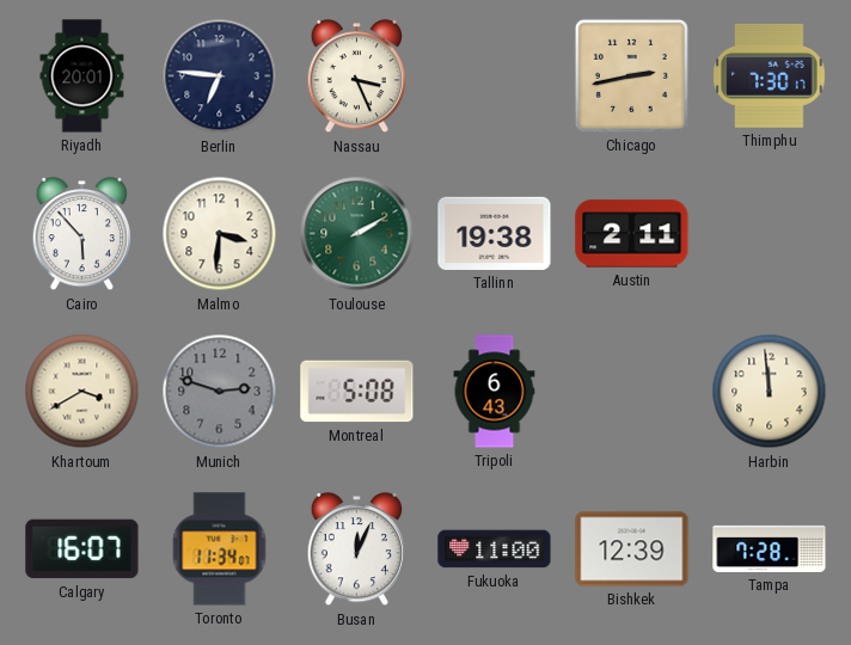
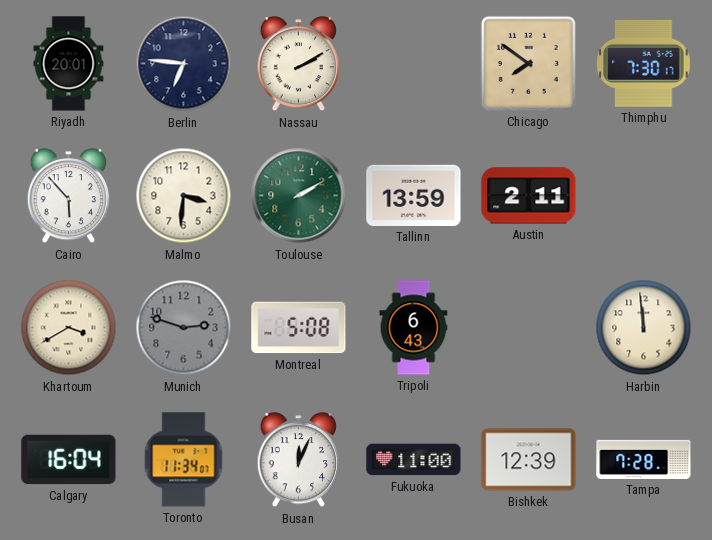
Nassau: 3:26 -> 2:10
Chicago: 2:43 -> 7:51
Tallinn: 19:38 -> 13:59
Calgary: 16:07 -> 16:04
